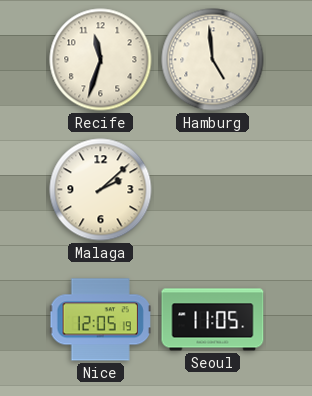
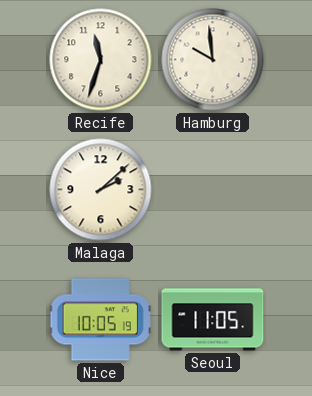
Hamburg: 4:59 -> 9:59
Nice: 12:05 -> 10:05
